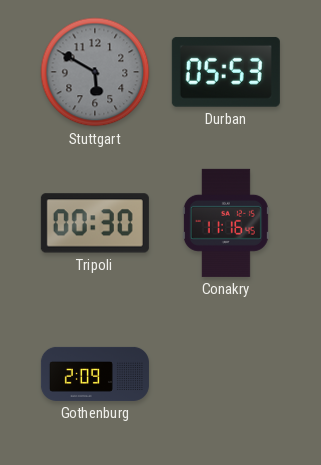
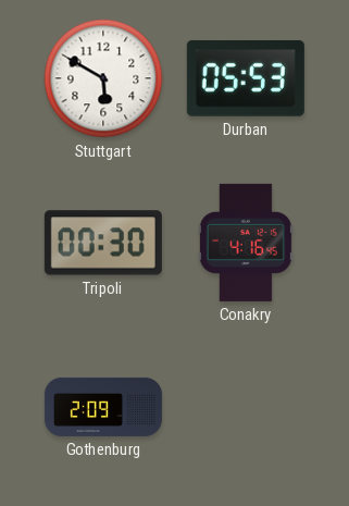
Stuttgart dial: grey -> white
Conakry: 11:16 -> 4:16
